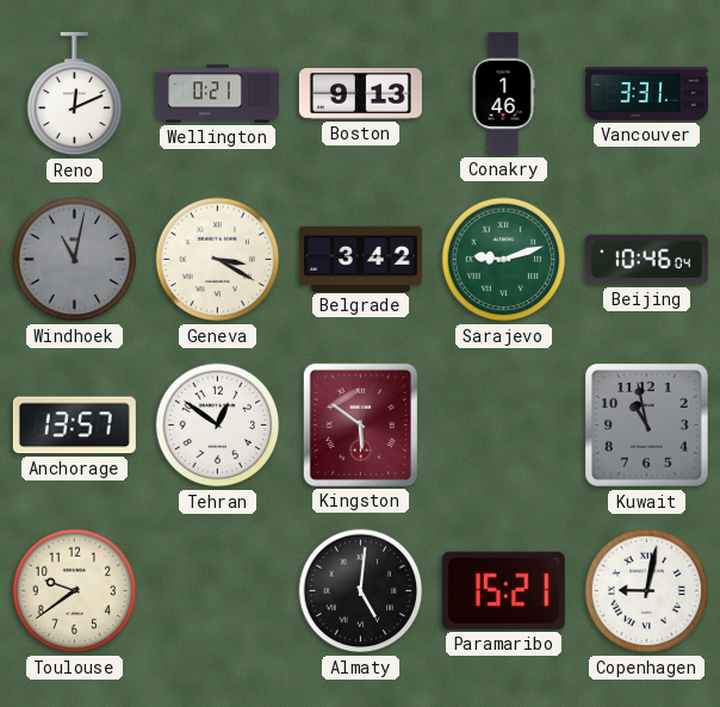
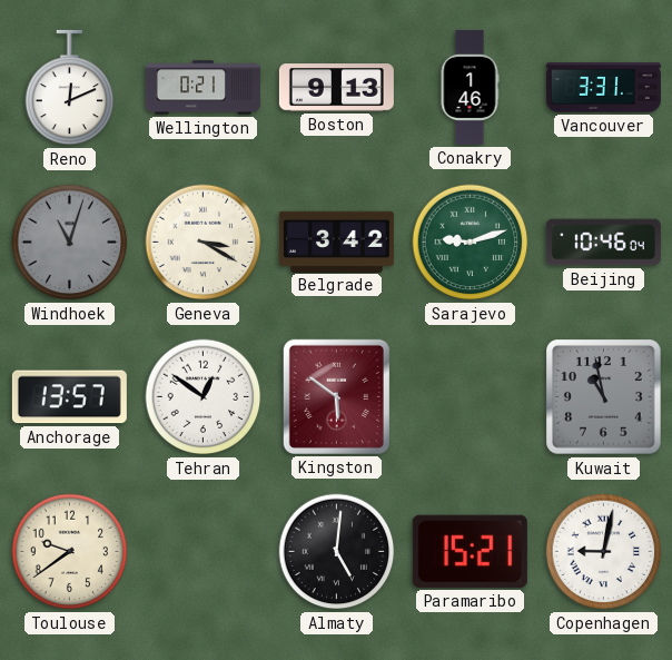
Windhoek: 11:02 -> 11:03
